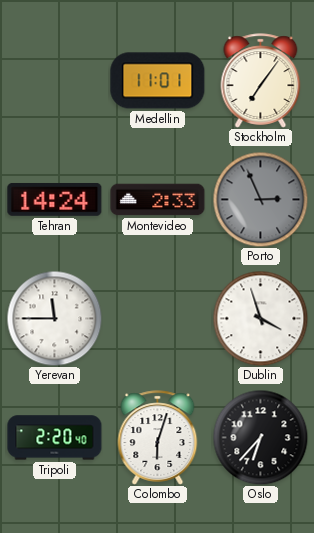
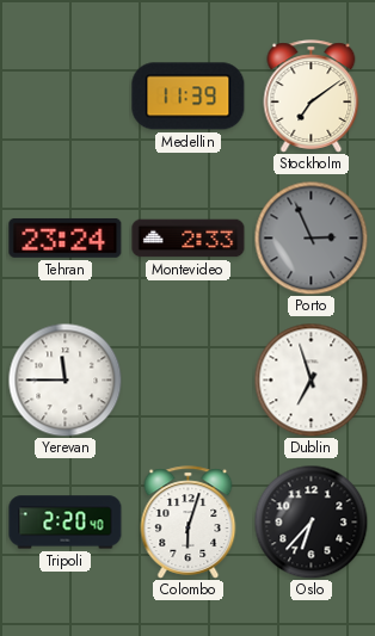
Medellin: 11:01 -> 11:39
Stockholm: 7:06 -> 7:09
Tehran: 14:24 -> 23:24
Dublin: 3:57 -> 6:57
